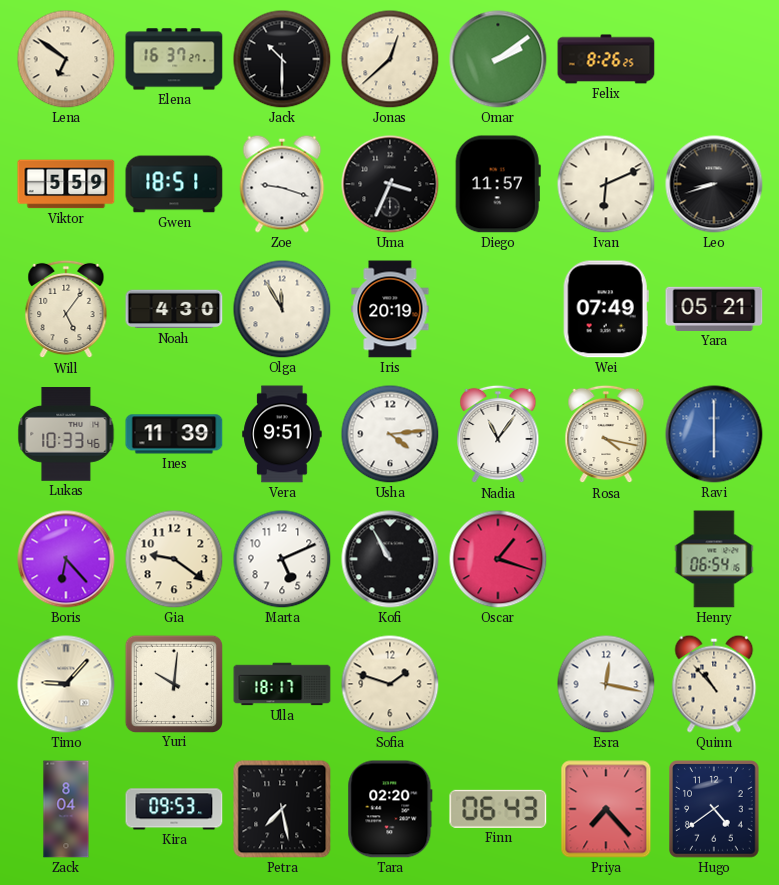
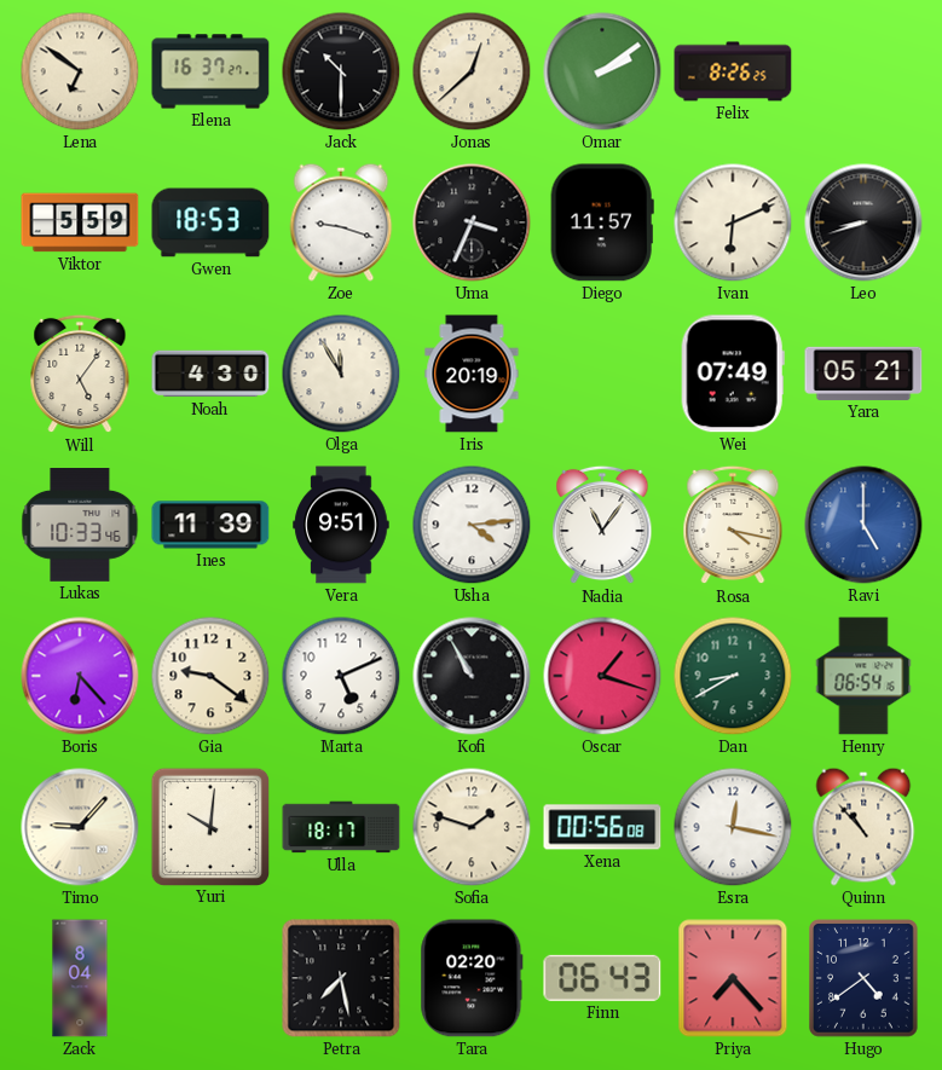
Gwen: 18:51 -> 18:53
Ravi: 6:00 -> 5:00
Dan: none -> 8:40
Xena: none -> 00:56
Kira: 09:53 -> none
